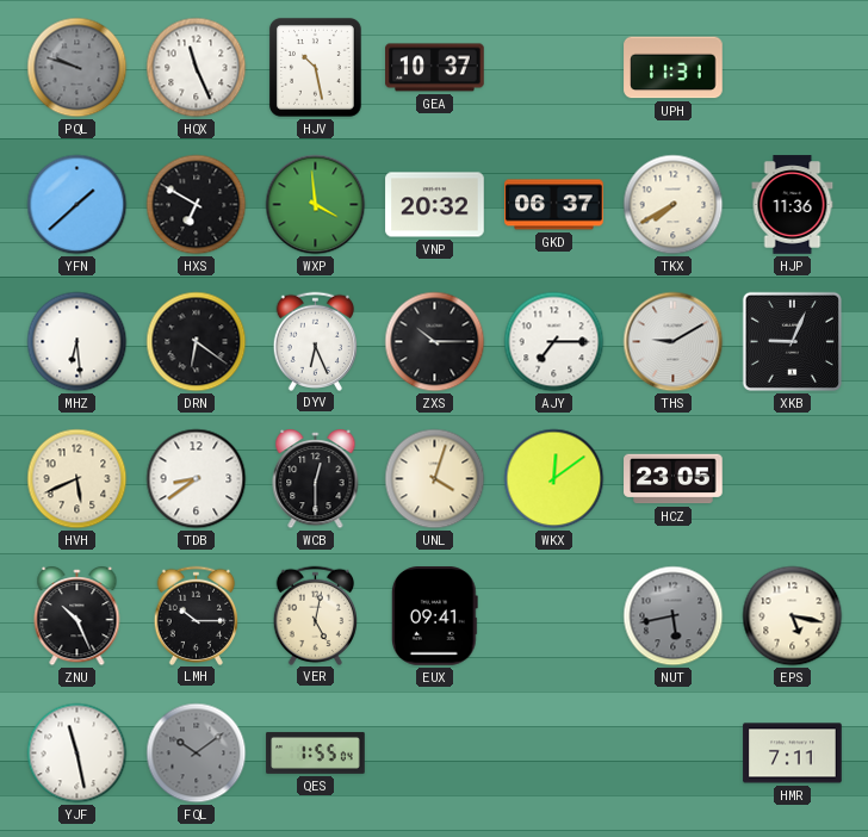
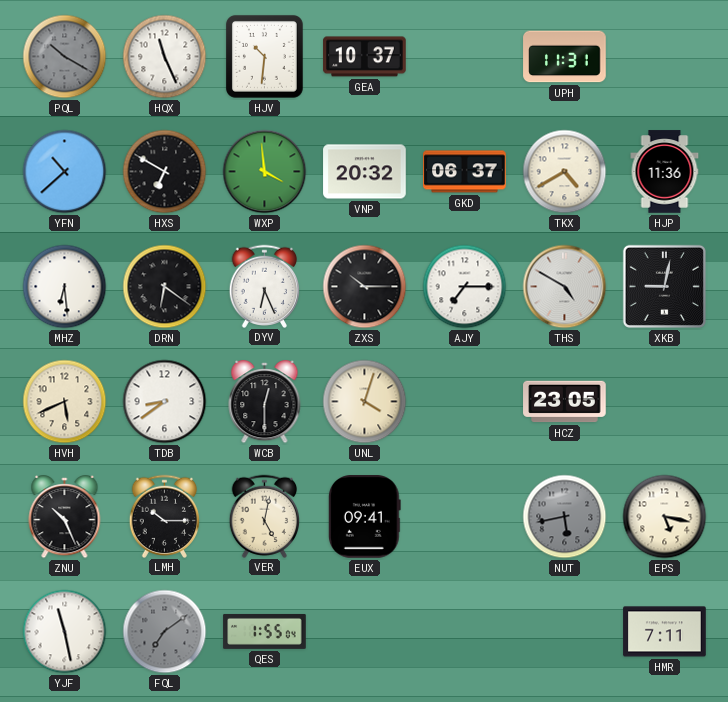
PQL: 9:48 -> 10:20
HJV: 10:28 -> 10:31
YFN: 1:38 -> 10:38
TKX: 7:40 -> 4:40
THS: 9:10 -> 4:50
XKB: 9:04 -> 9:02
WKX: 12:09 -> none
FQL: 10:09 -> 7:09
